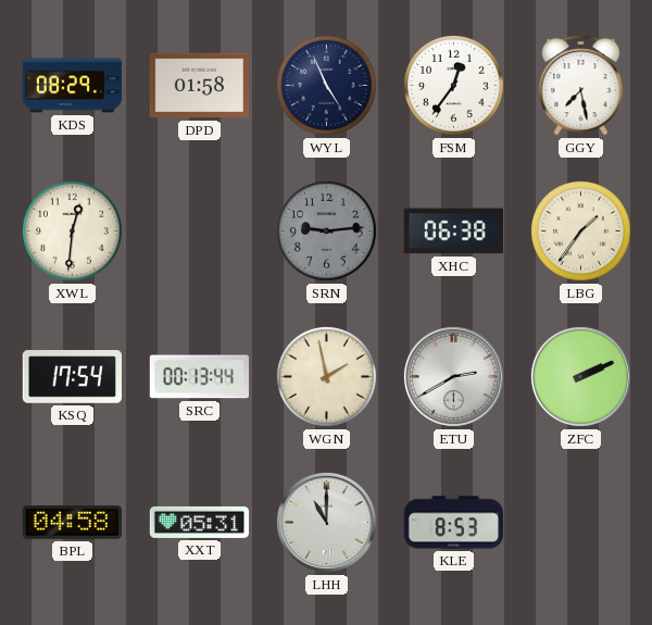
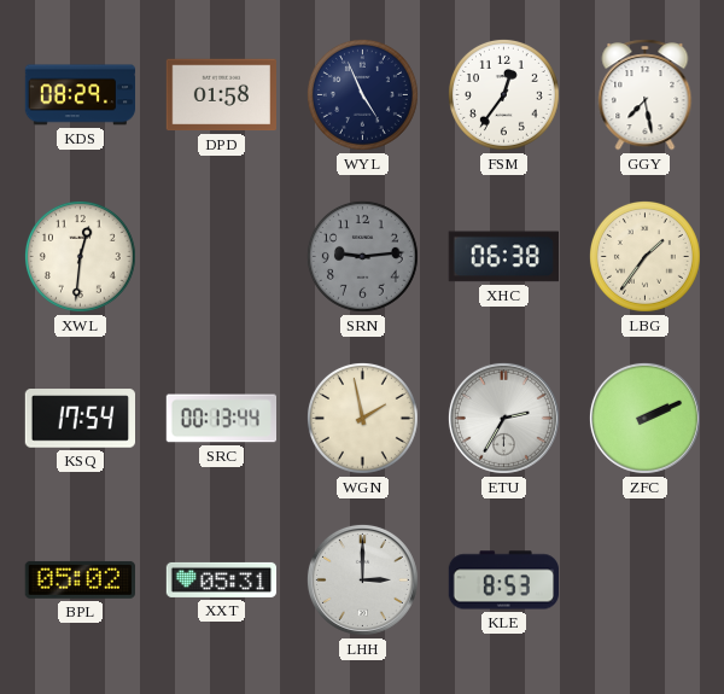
ETU: 2:40 -> 2:35
BPL: 04:58 -> 05:02
LHH: 11:00 -> 3:00
